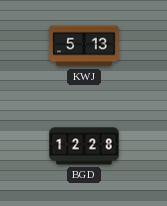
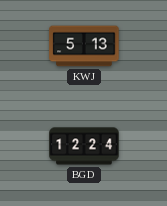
BGD: 12:28 -> 12:24
